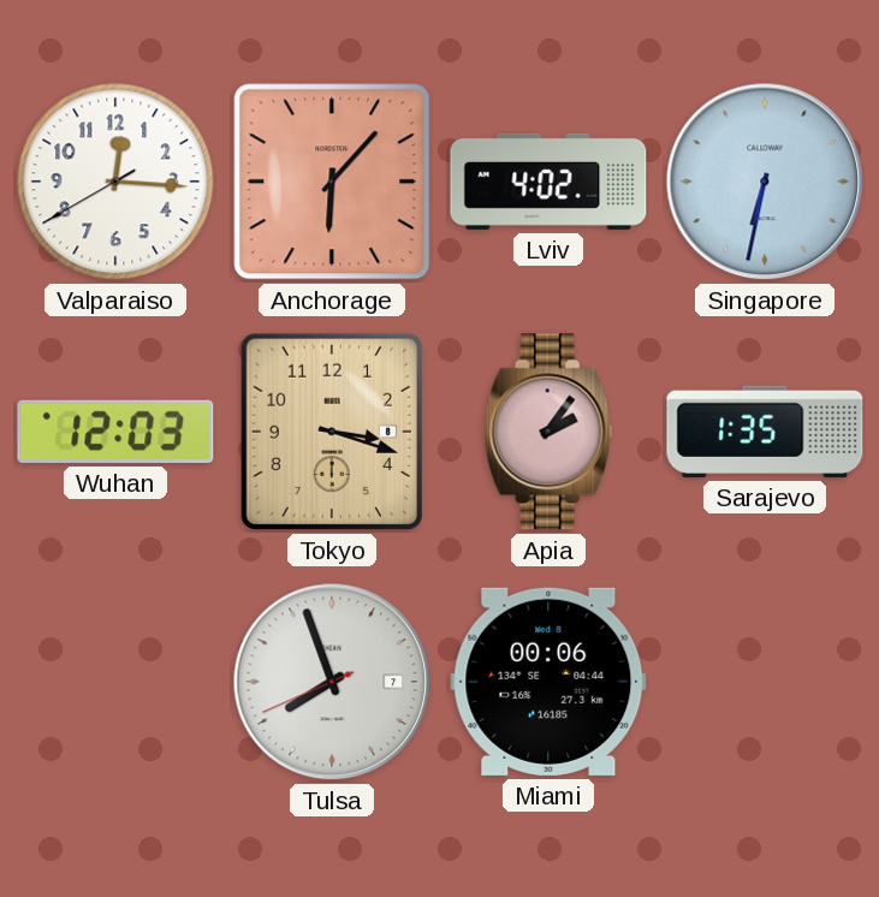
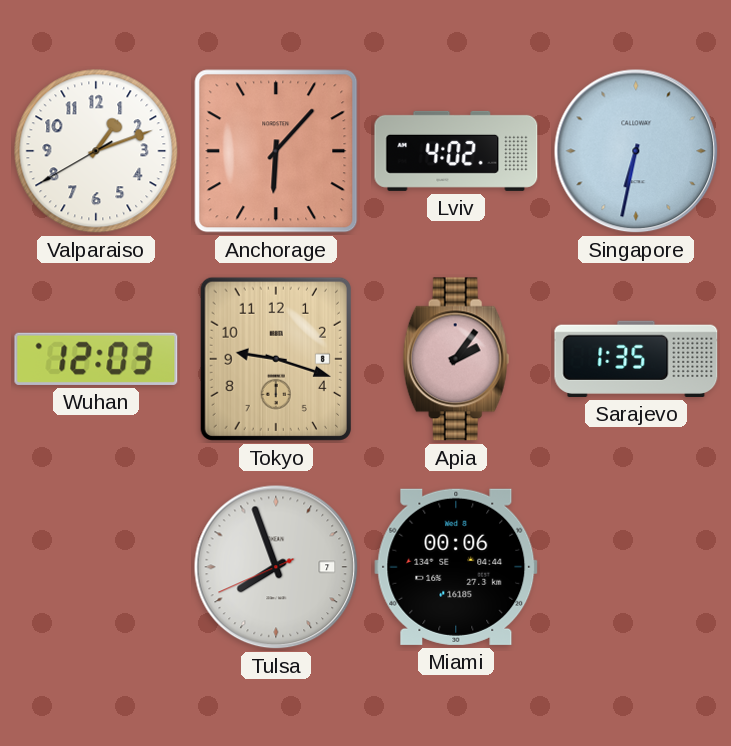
Valparaiso: 12:15 -> 1:11
Tokyo: 3:18 -> 9:18
